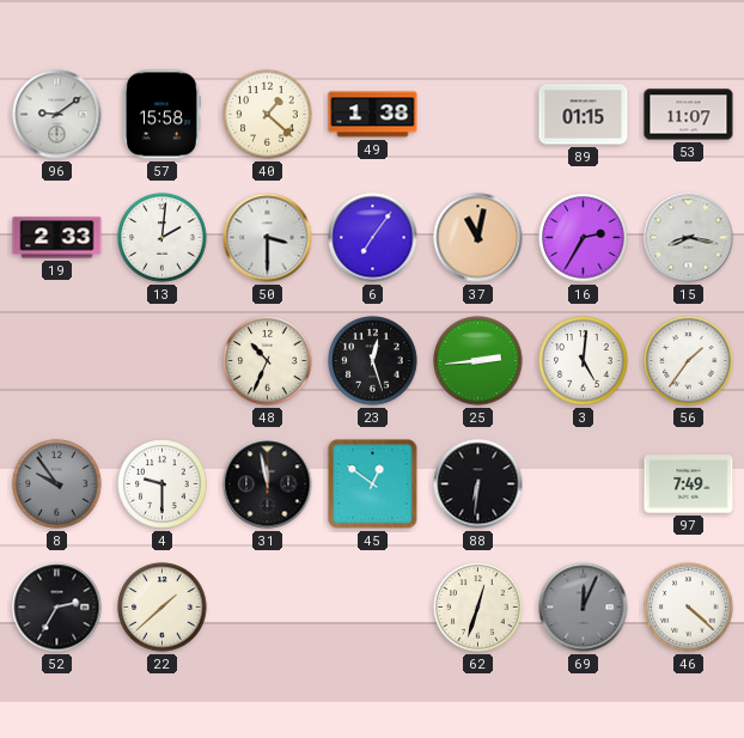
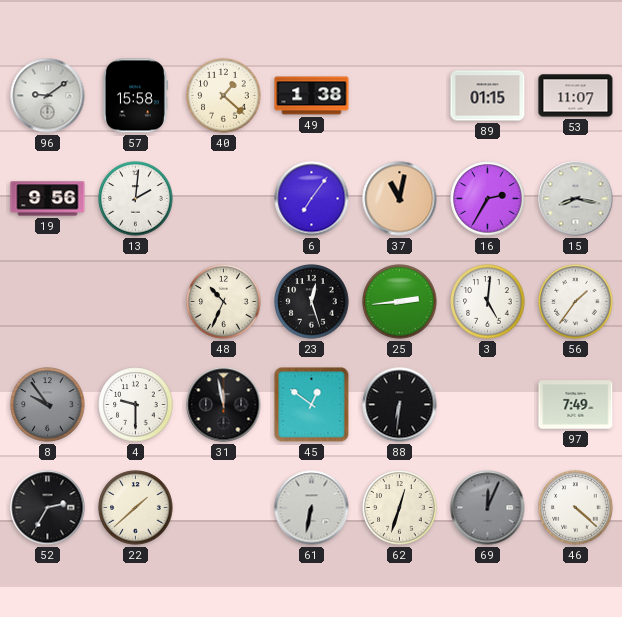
19: 2:33 -> 9:56
50: 3:30 -> none
61: none -> 6:32
